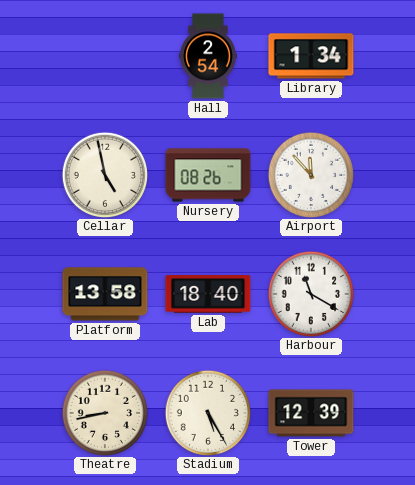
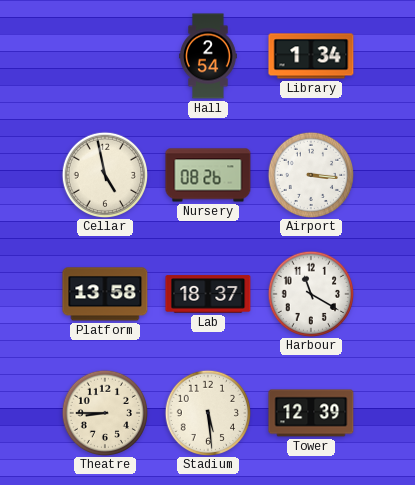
Airport: 11:53 -> 3:16
Lab: 18:40 -> 18:37
Theatre: 8:43 -> 8:45
Stadium: 5:25 -> 5:29
